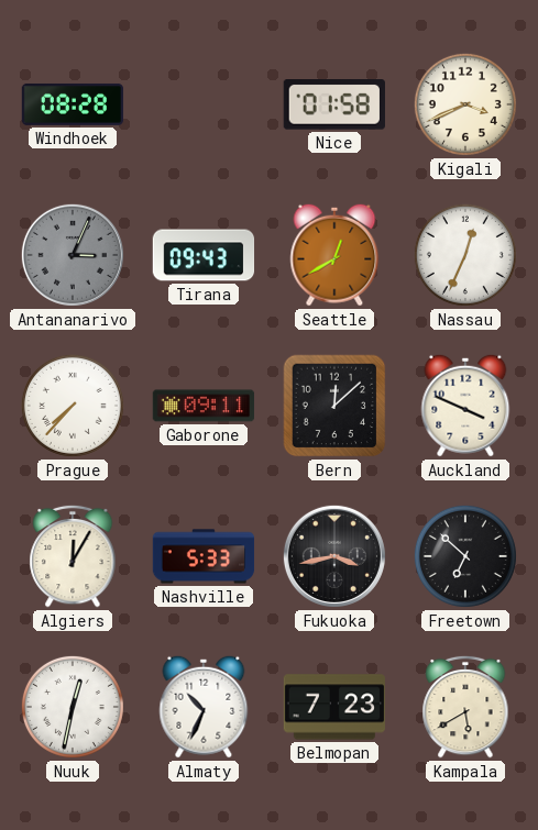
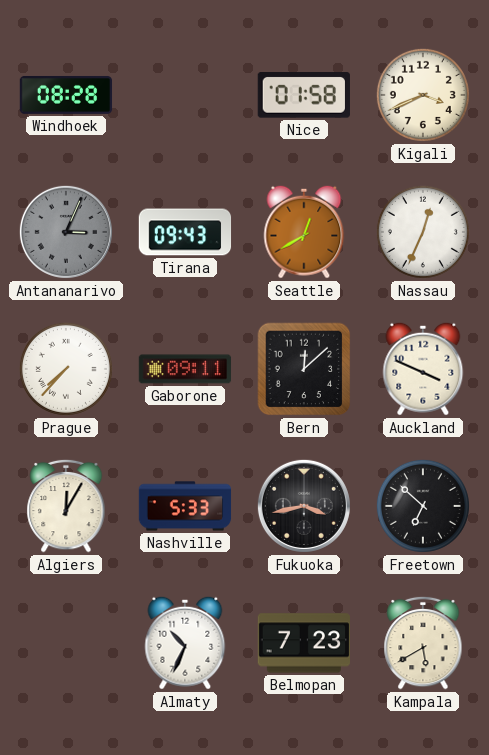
Nuuk: 12:32 -> none
